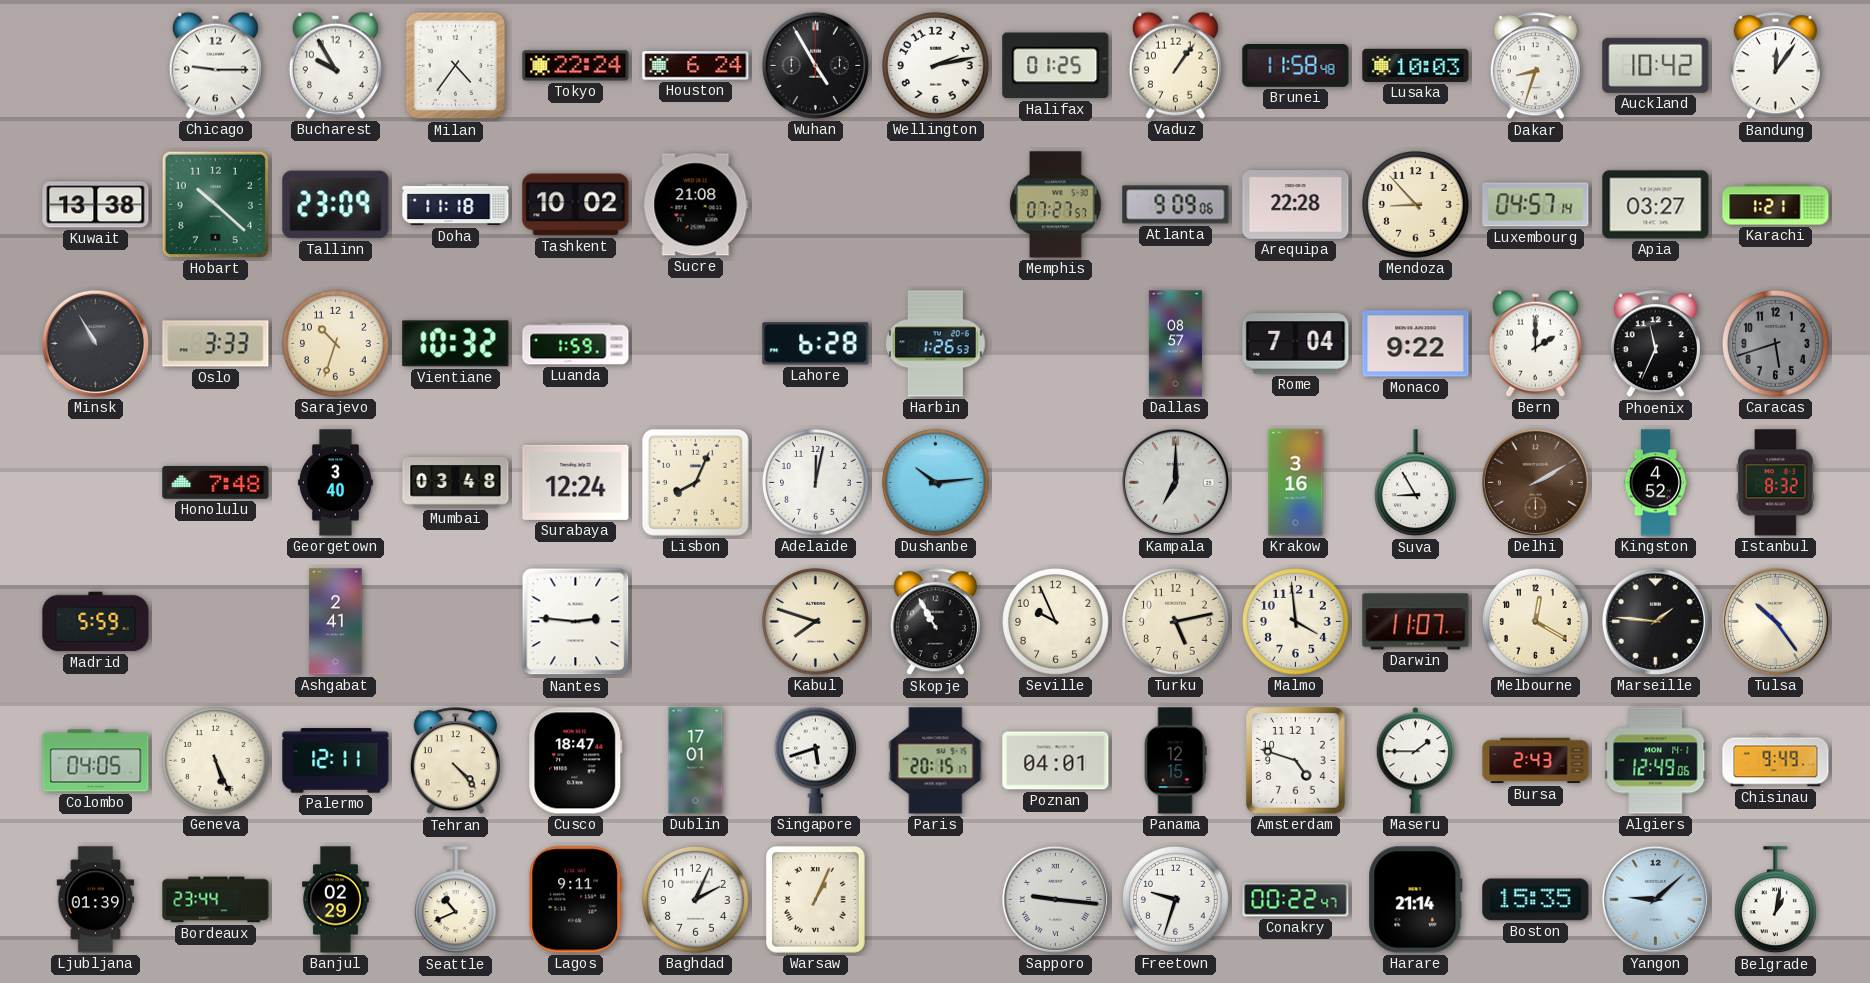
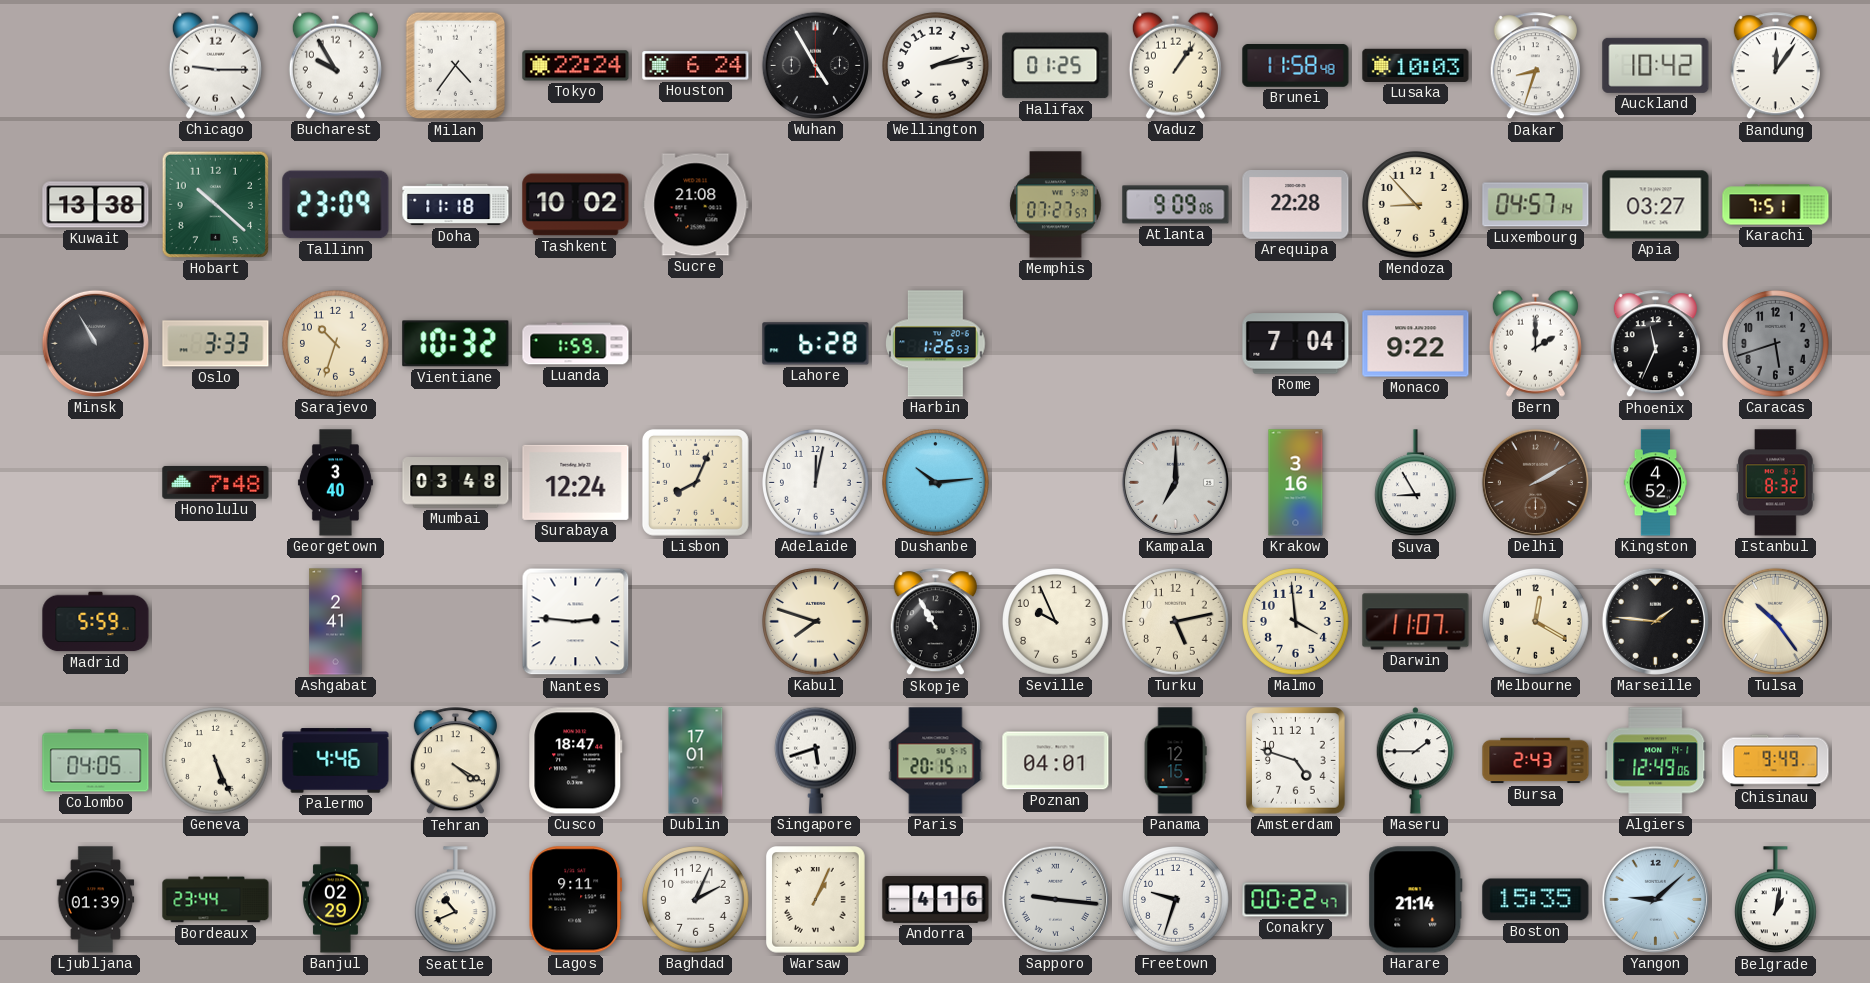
Karachi: 1:21 -> 7:51
Dallas: 08:57 -> none
Palermo: 12:11 -> 4:46
Tehran: 4:23 -> 4:20
Andorra: none -> 4:16
